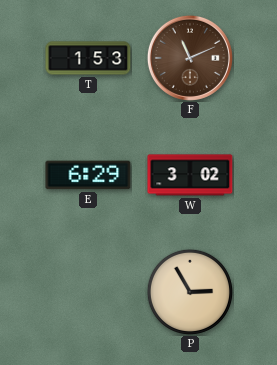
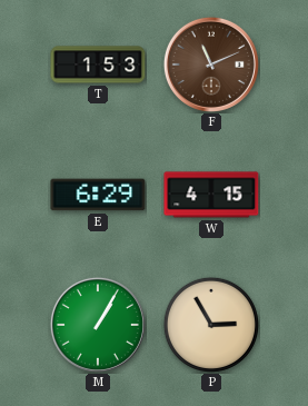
W: 3:02 -> 4:15
M: none -> 1:05
